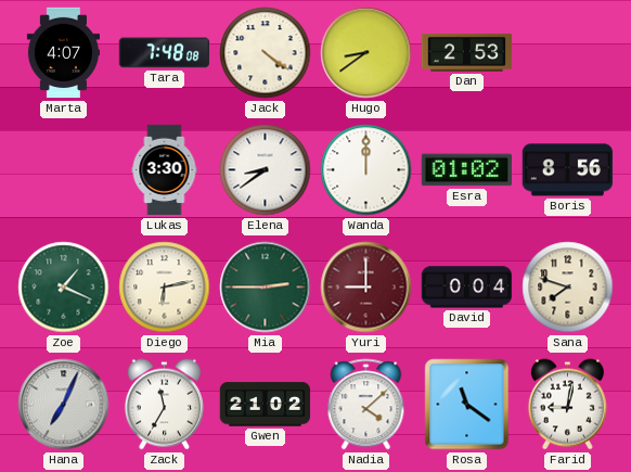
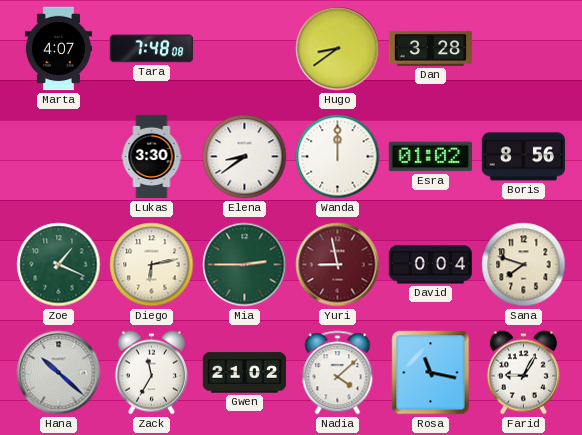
Jack: 4:21 -> none
Dan: 2:53 -> 3:28
Yuri: 9:00 -> 8:58
Hana: 7:04 -> 10:22
Rosa: 11:21 -> 11:17
Farid: 9:02 -> 9:05
